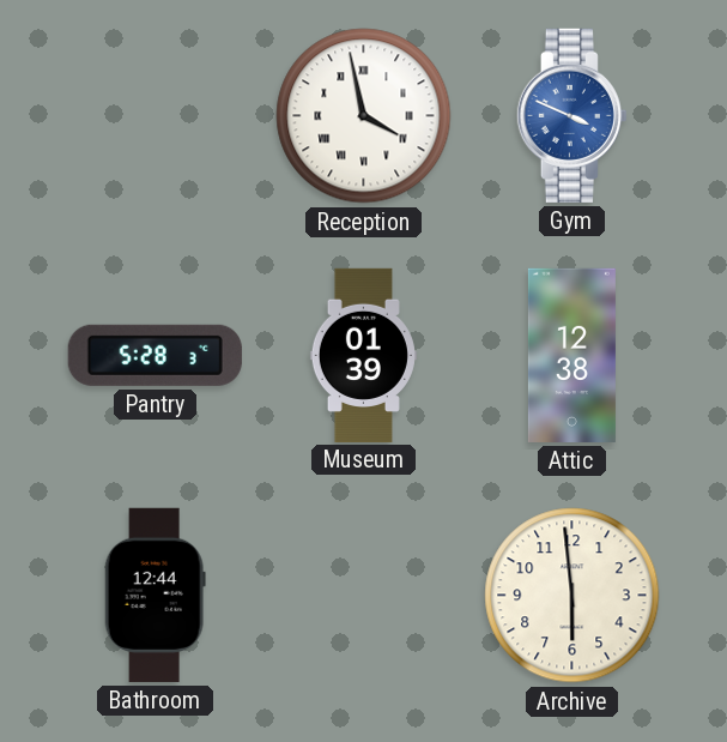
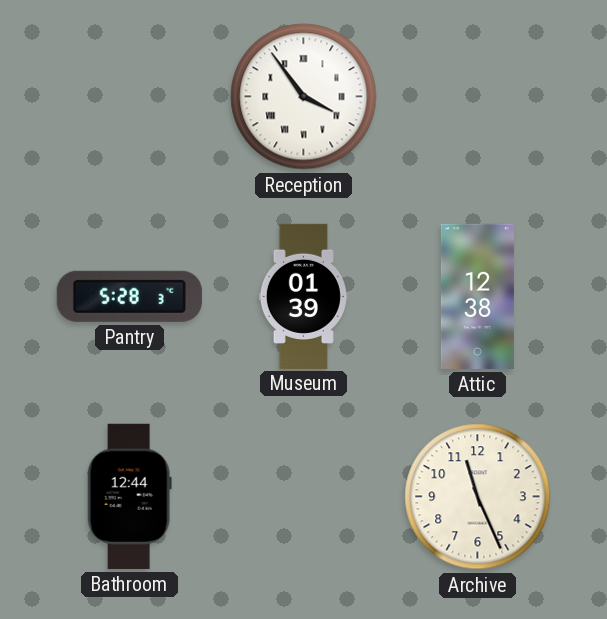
Reception: 3:58 -> 3:54
Gym: 3:49 -> none
Archive: 5:59 -> 11:26
